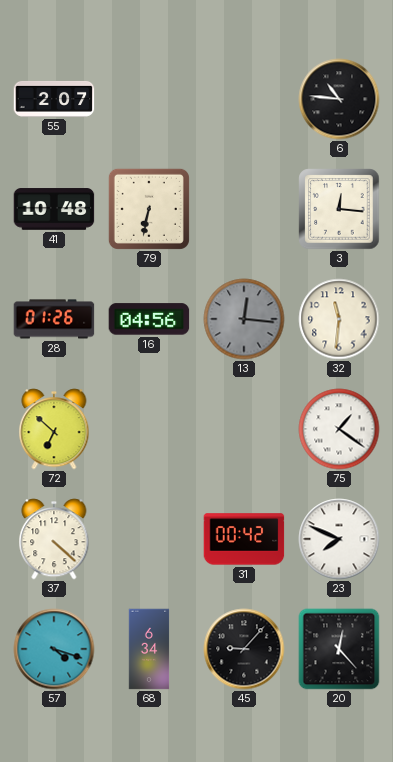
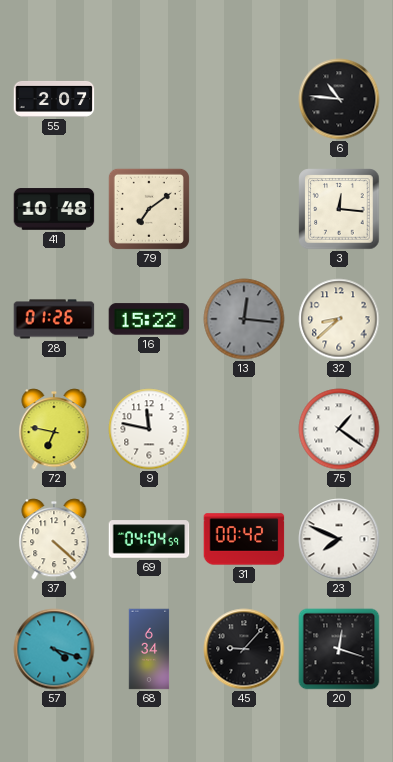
79: 6:32 -> 7:09
16: 04:56 -> 15:22
32: 11:31 -> 8:38
72: 6:52 -> 6:47
9: none -> 11:47
69: none -> 04:04
20: 12:23 -> 12:18
